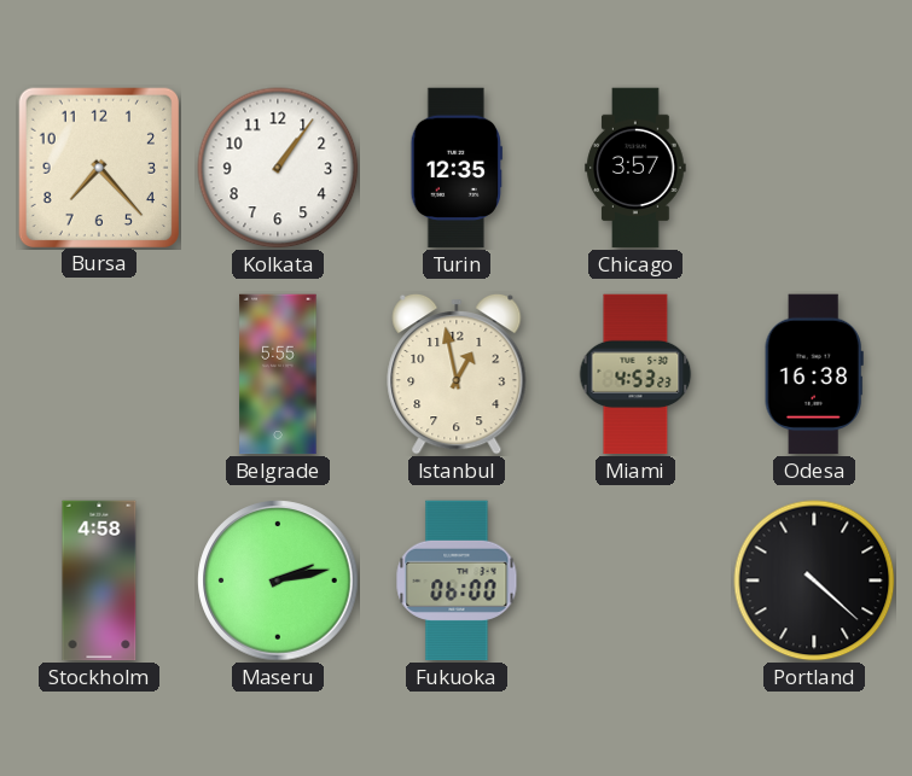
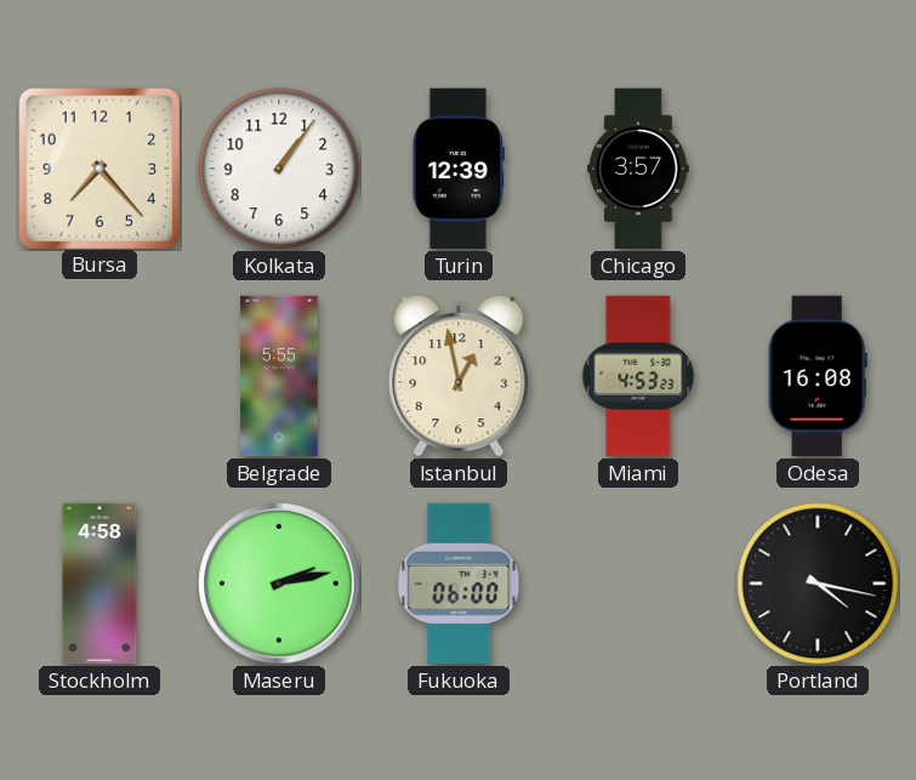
Turin: 12:35 -> 12:39
Odesa: 16:38 -> 16:08
Portland: 4:22 -> 4:17
